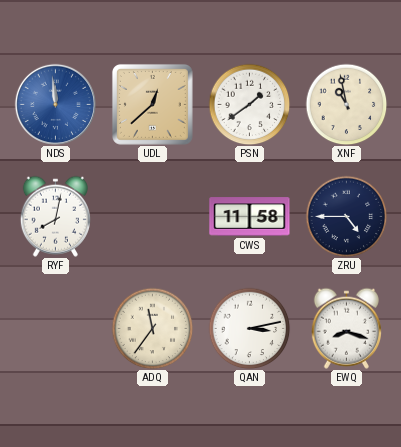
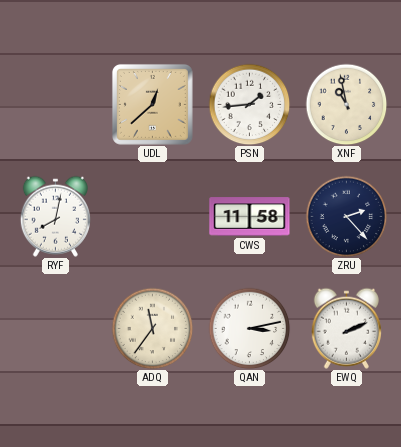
NDS: 11:59 -> none
PSN: 1:39 -> 1:44
ZRU: 4:45 -> 2:23
EWQ: 8:18 -> 2:11
